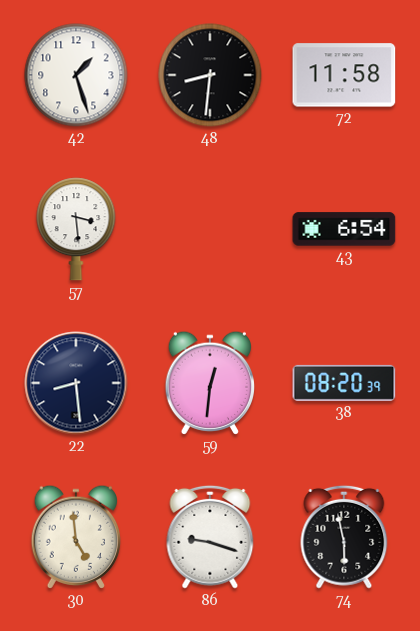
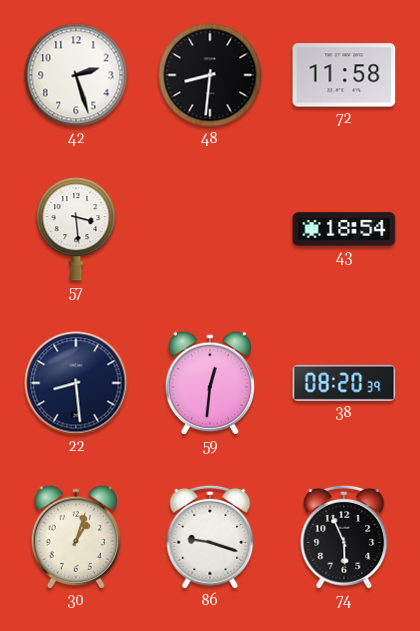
42: 1:27 -> 2:27
43: 6:54 -> 18:54
30: 4:59 -> 1:03
74: 5:58 -> 5:56
